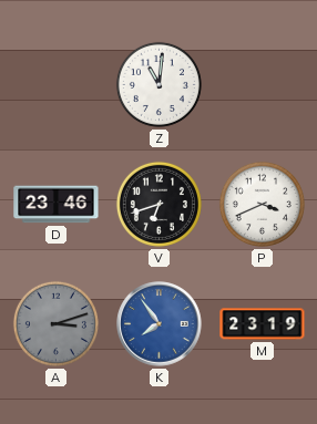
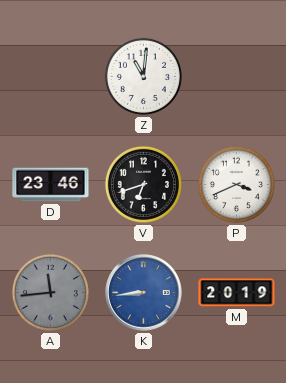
A: 3:12 -> 11:44
K: 7:54 -> 8:44
M: 23:19 -> 20:19
